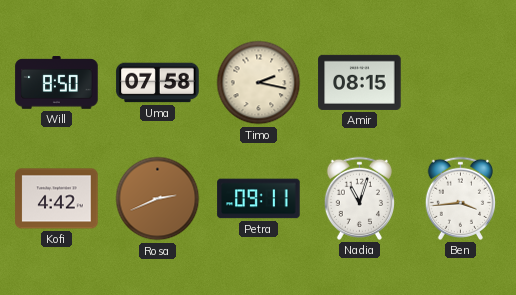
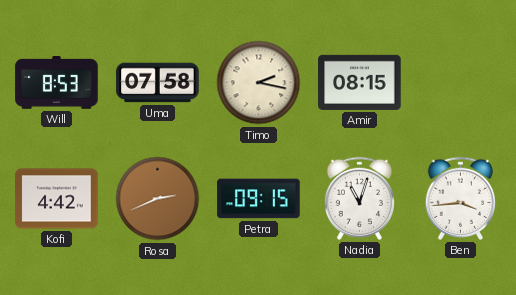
Will: 8:50 -> 8:53
Petra: 09:11 -> 09:15
